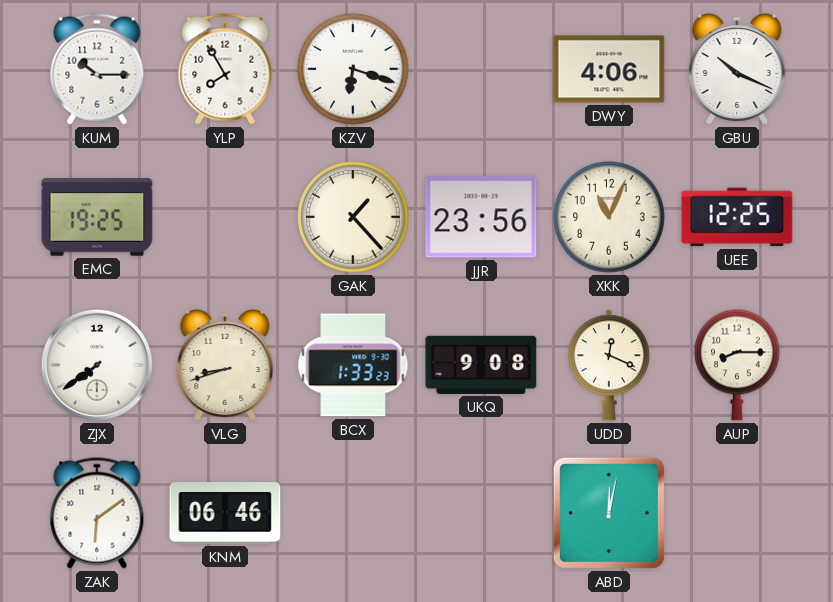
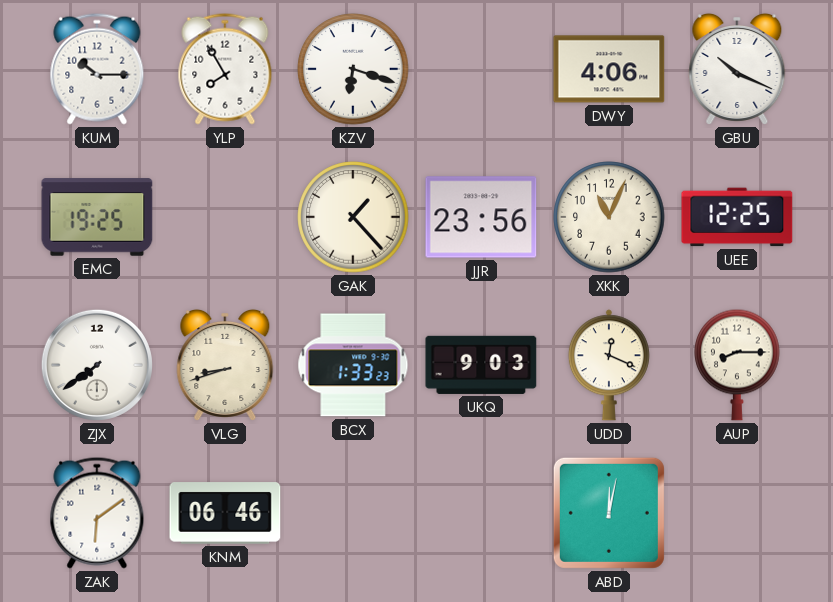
UKQ: 9:08 -> 9:03
